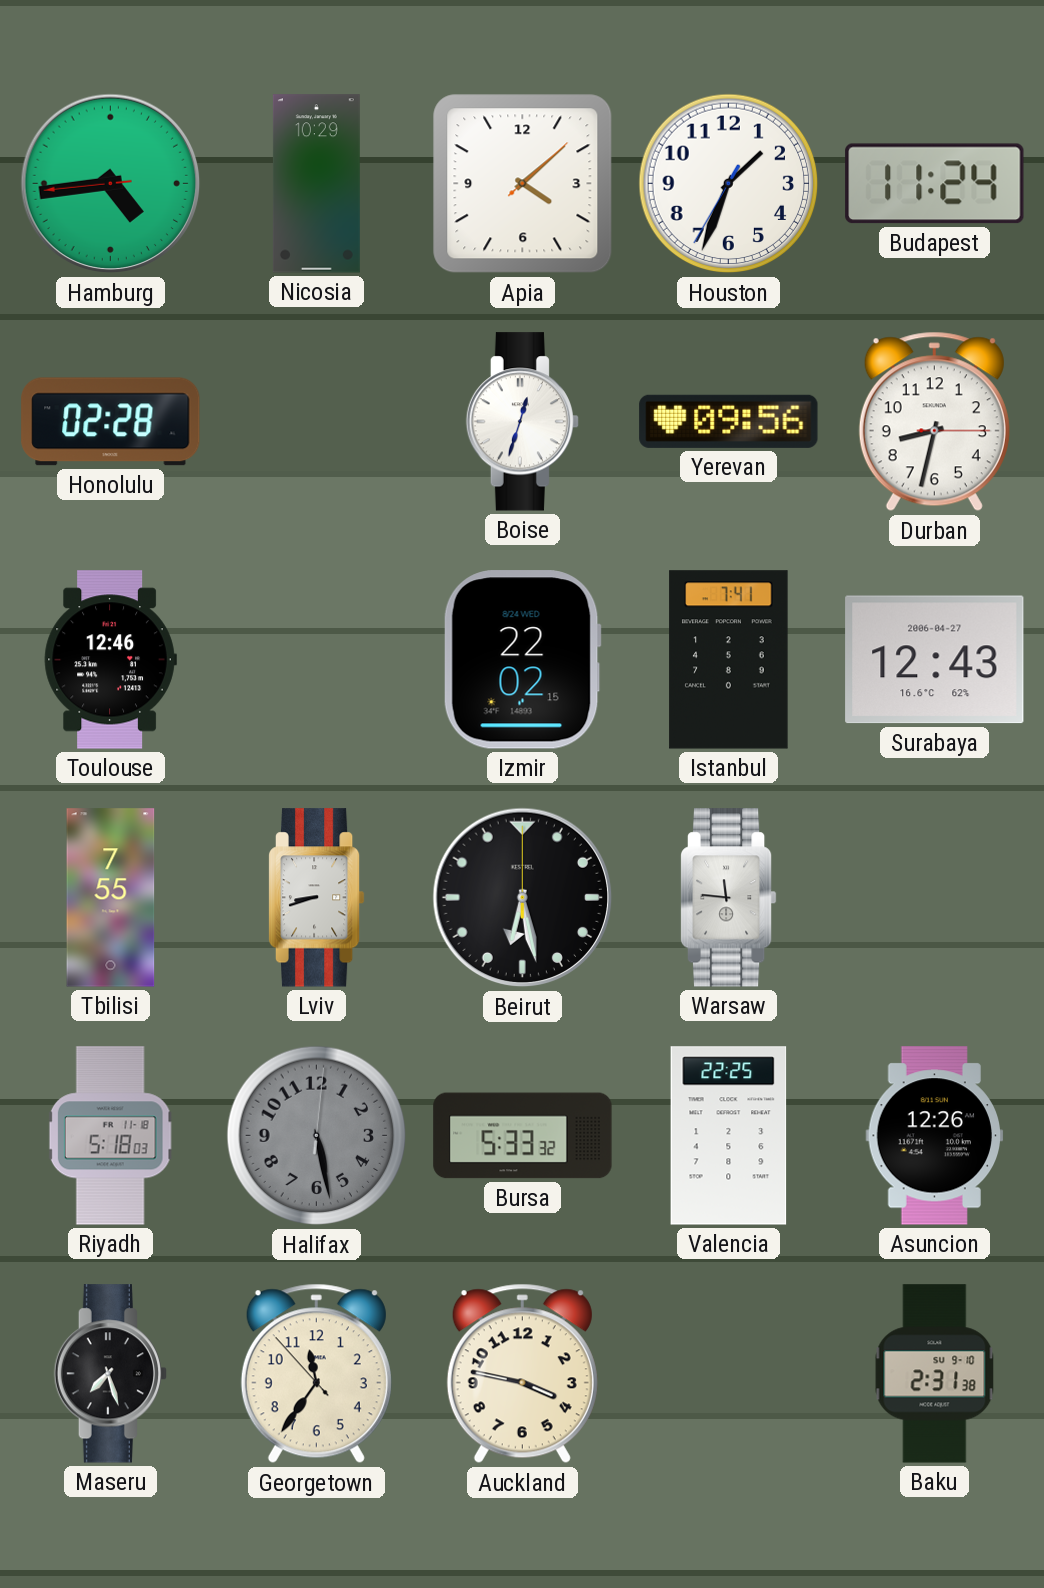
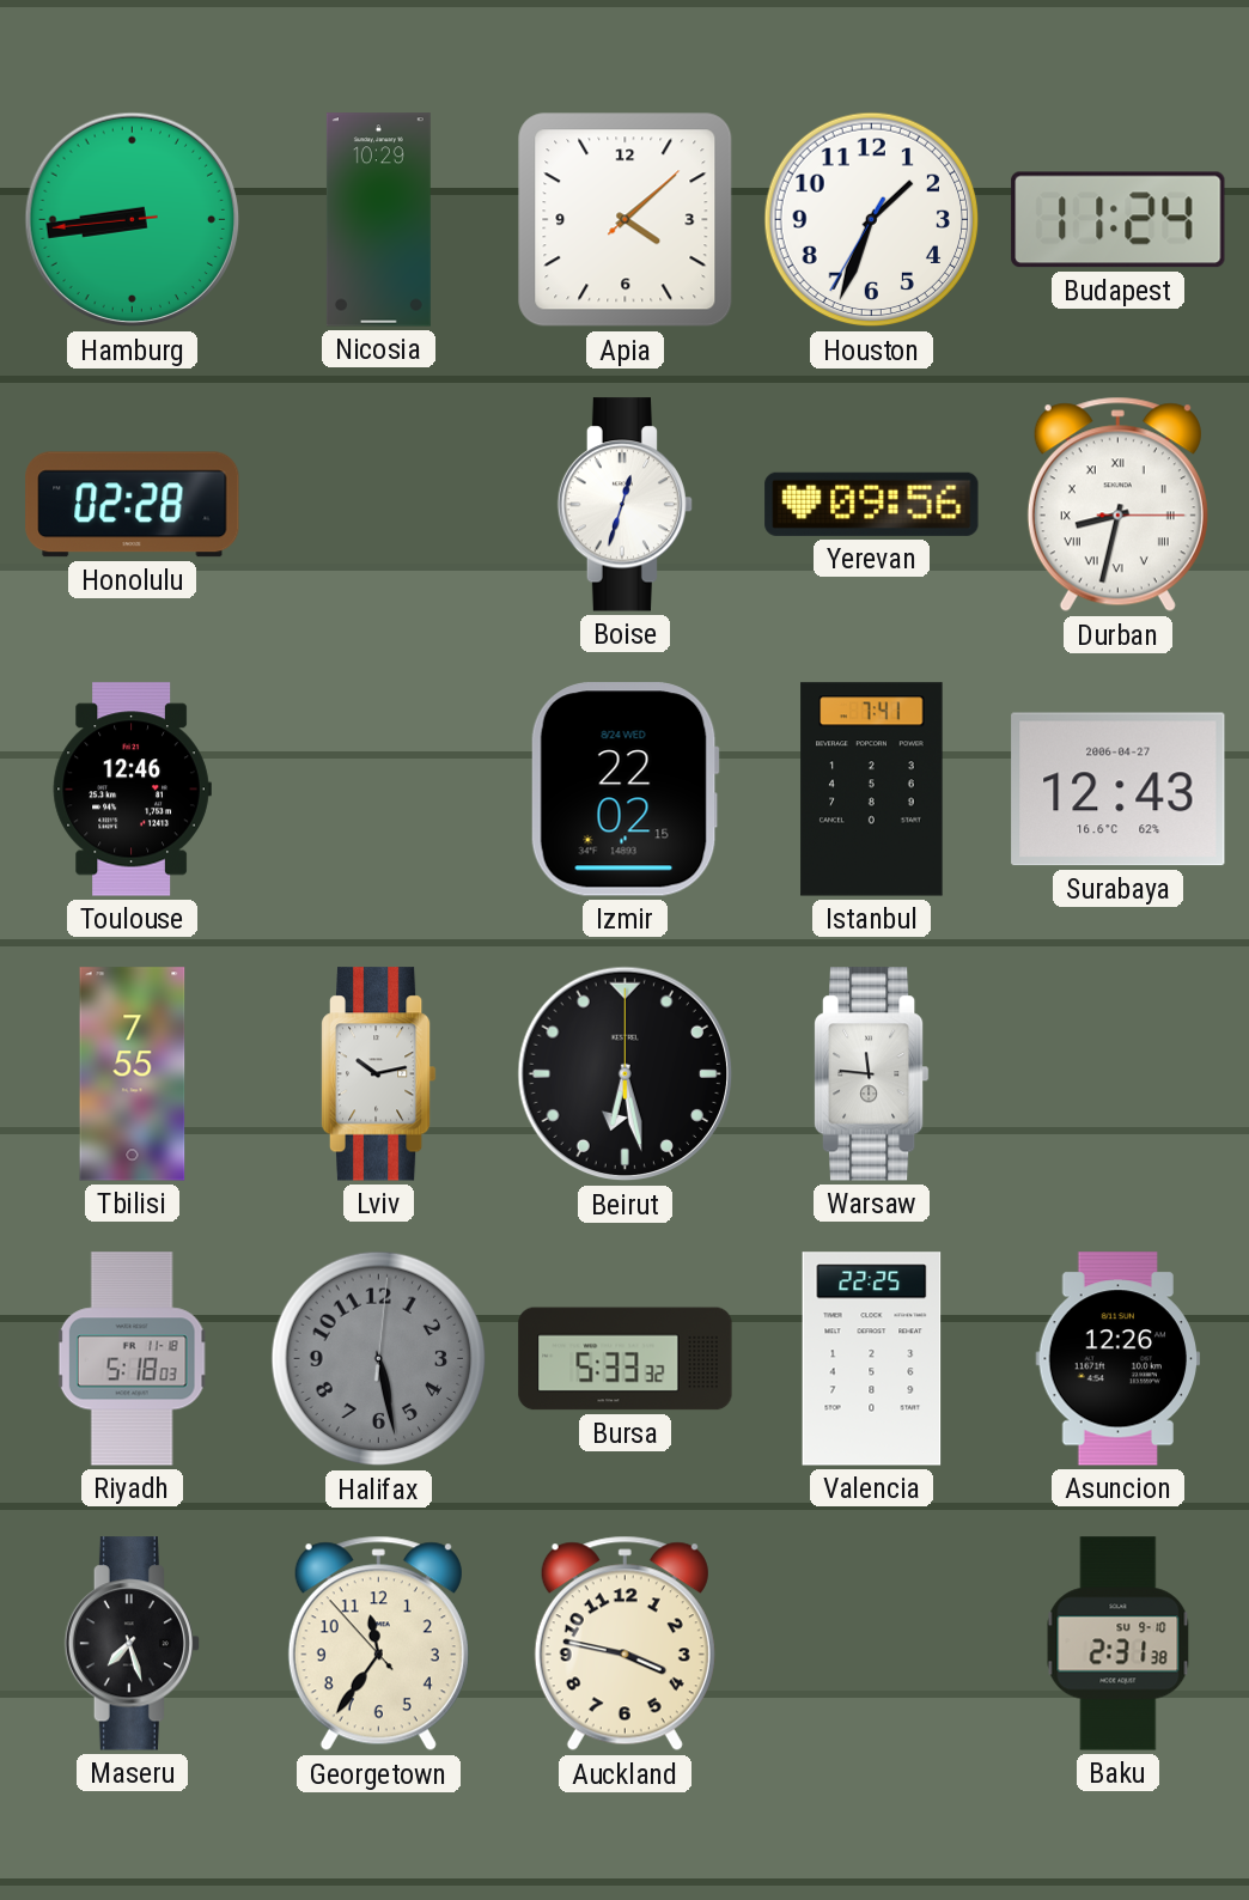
Hamburg: 4:43 -> 8:43
Durban numerals: Arabic -> Roman
Lviv: 8:42 -> 10:13
